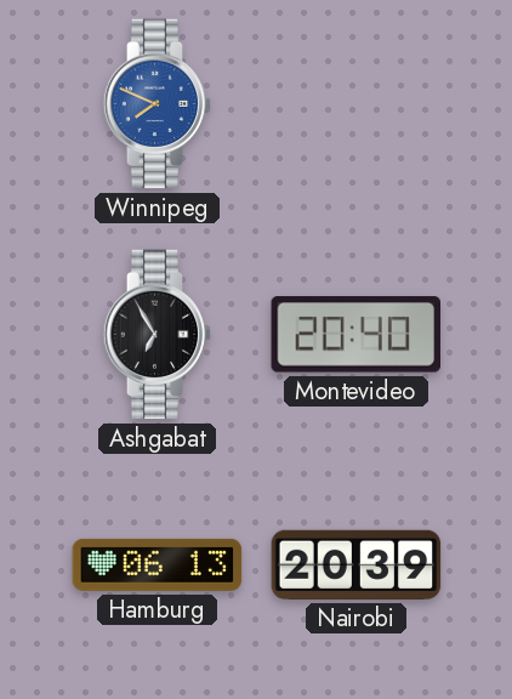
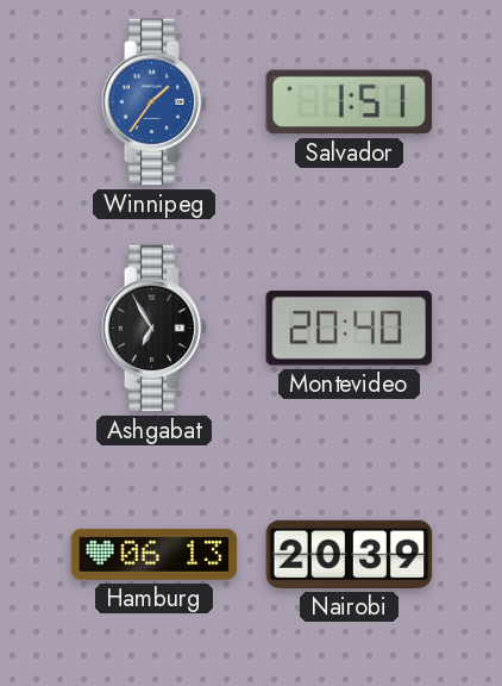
Winnipeg: 7:49 -> 1:36
Salvador: none -> 1:51
